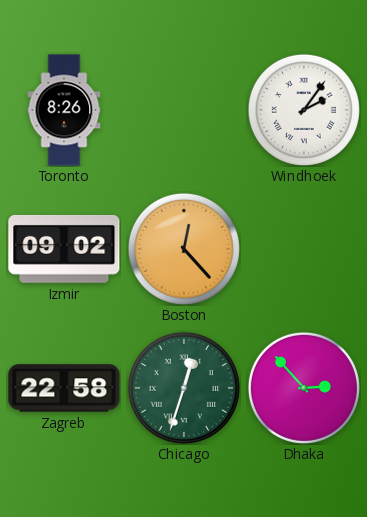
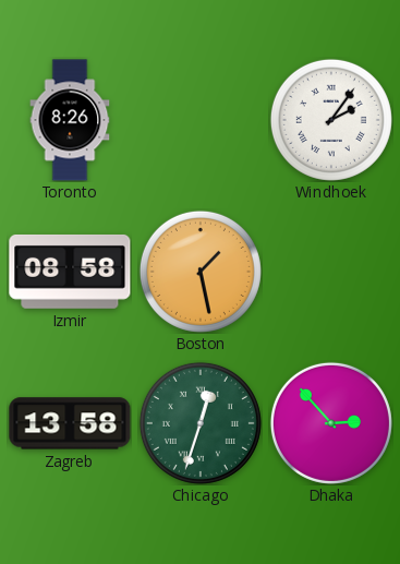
Izmir: 09:02 -> 08:58
Boston: 12:23 -> 1:28
Zagreb: 22:58 -> 13:58
